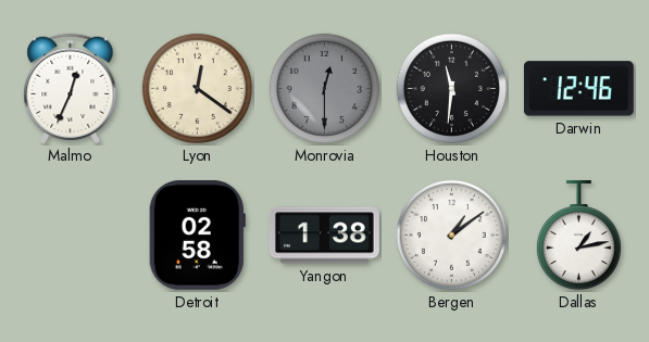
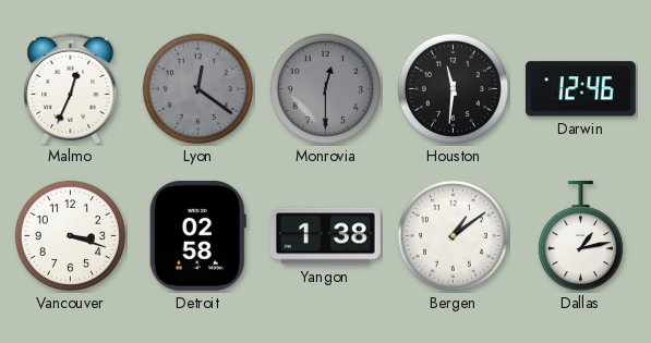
Lyon dial: cream -> grey
Vancouver: none -> 3:18
